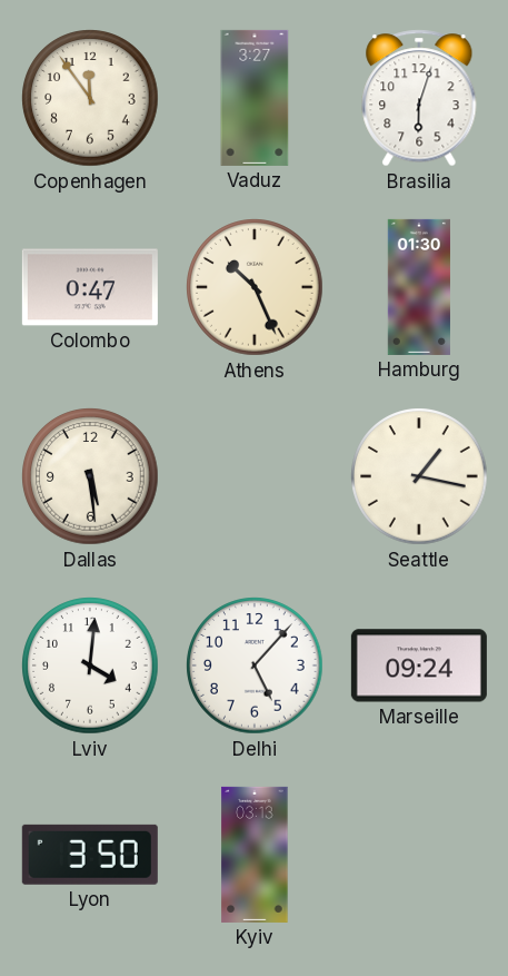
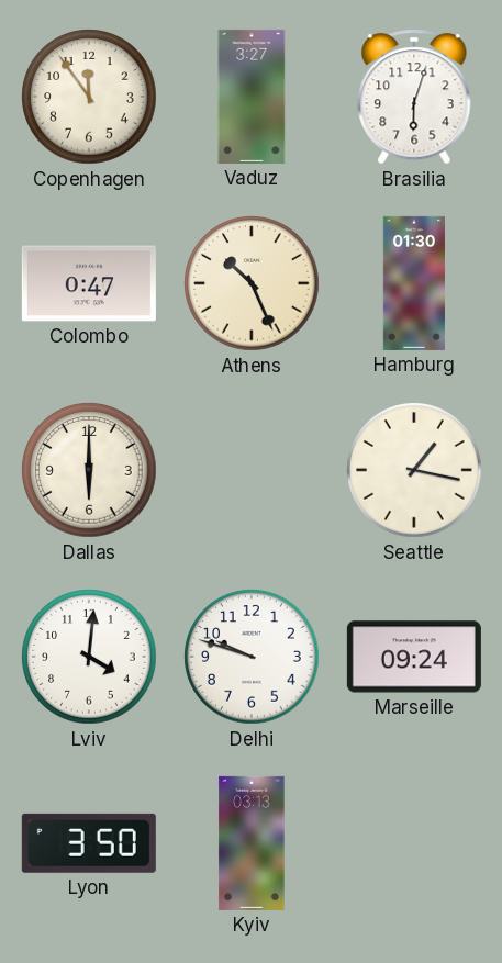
Dallas: 5:29 -> 6:00
Delhi: 5:07 -> 9:48
